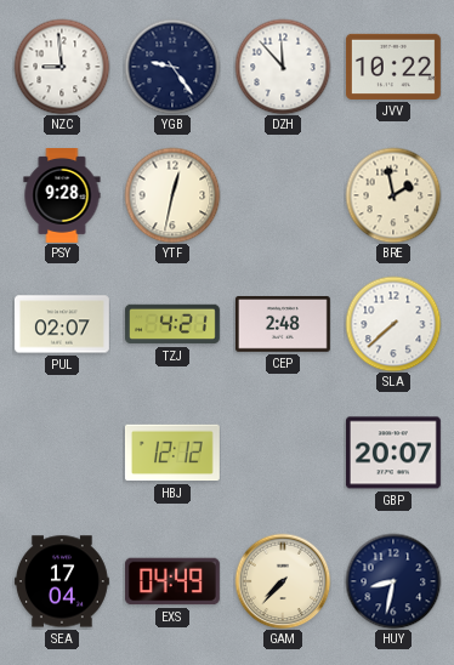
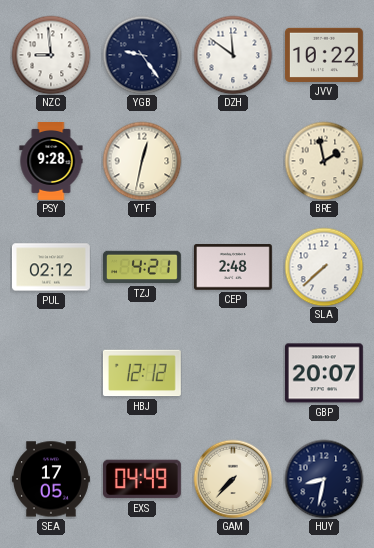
DZH: 11:53 -> 11:51
PUL: 02:07 -> 02:12
SEA: 17:04 -> 17:05
